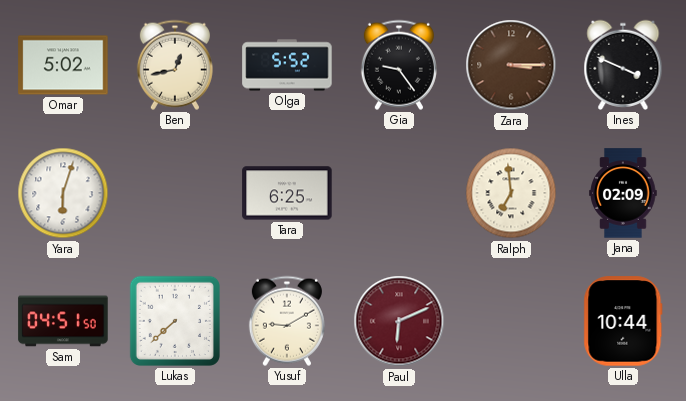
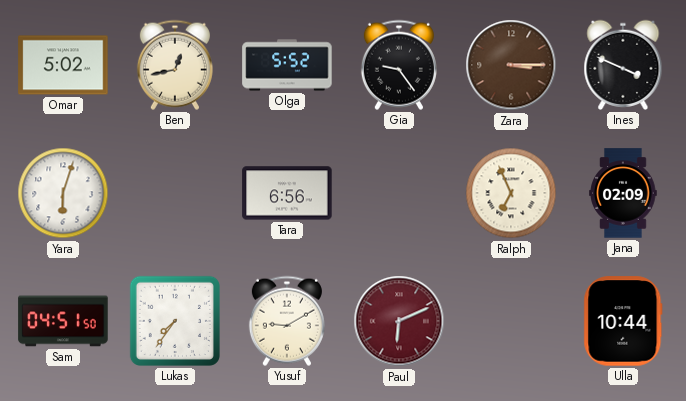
Tara: 6:25 -> 6:56
Ralph: 6:59 -> 6:56
Lukas: 7:38 -> 7:36
